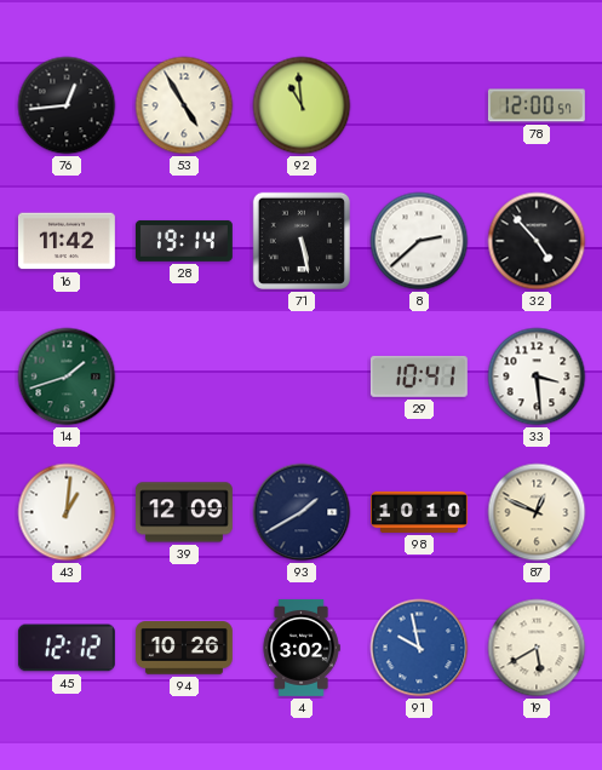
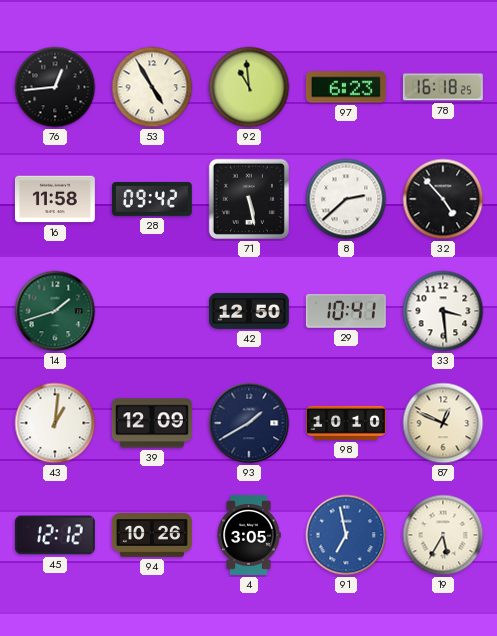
97: none -> 6:23
78: 12:00 -> 16:18
16: 11:42 -> 11:58
28: 19:14 -> 09:42
42: none -> 12:50
4: 3:02 -> 3:05
91: 9:58 -> 6:58
19: 5:40 -> 5:35
